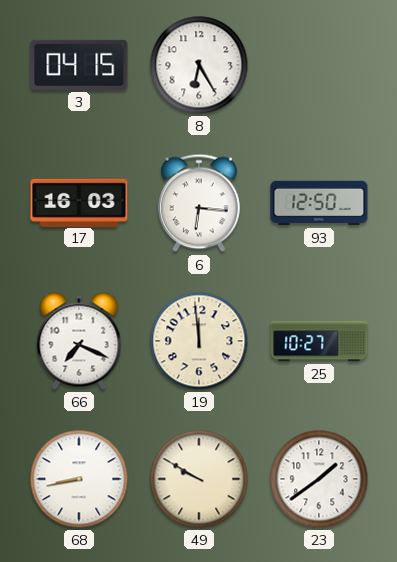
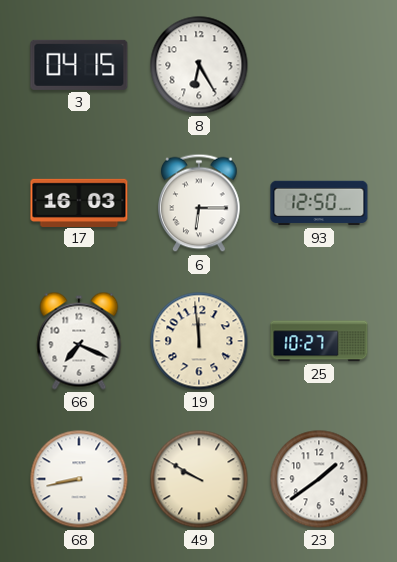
6: 6:16 -> 6:15
